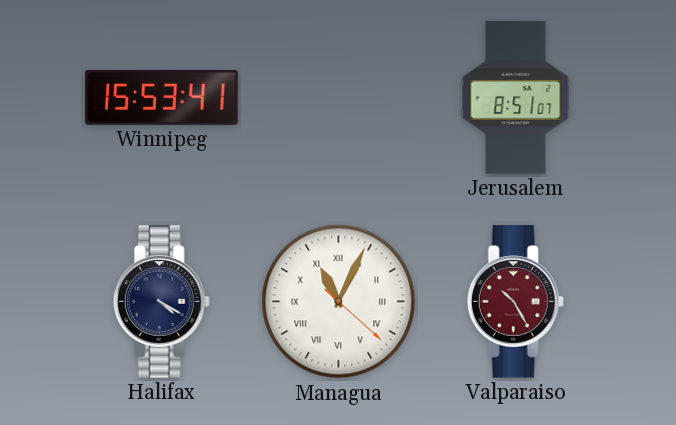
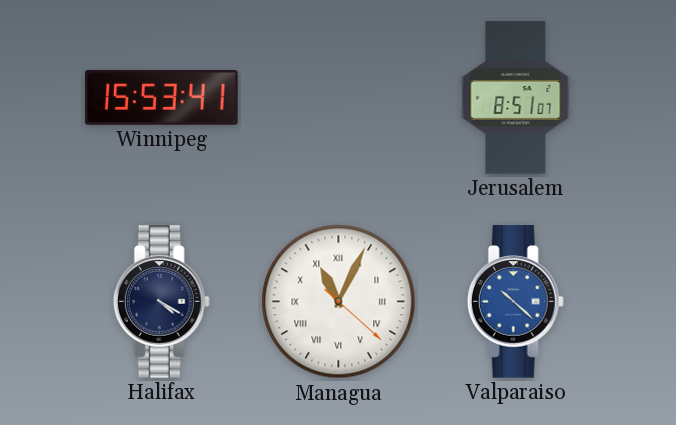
Valparaiso: 10:25 -> 10:22
Valparaiso dial: burgundy -> blue
